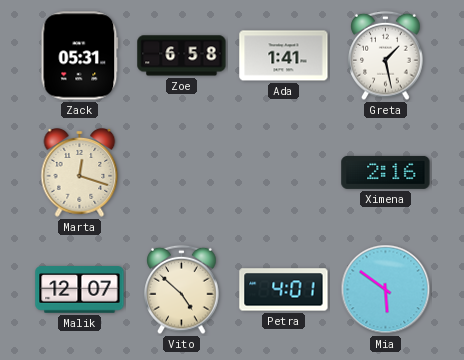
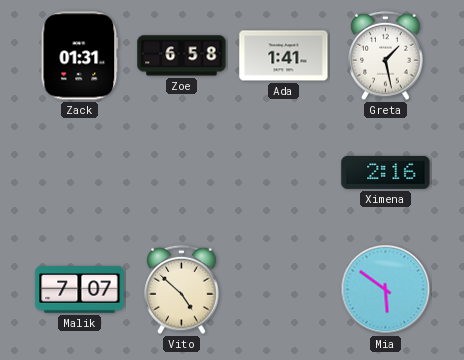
Zack: 05:31 -> 01:31
Marta: 12:18 -> none
Malik: 12:07 -> 7:07
Petra: 4:01 -> none
